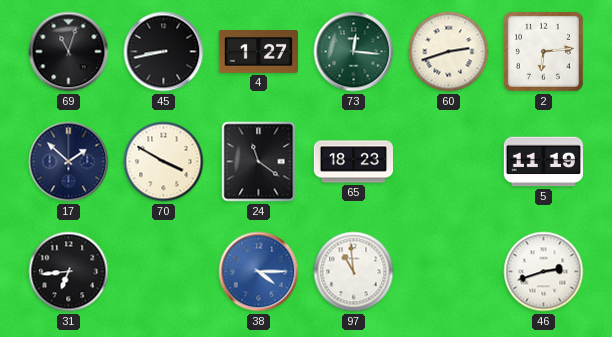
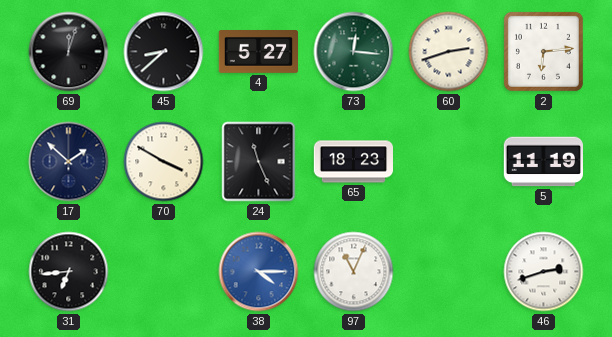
69: 11:03 -> 12:03
45: 8:43 -> 8:38
4: 1:27 -> 5:27
24: 11:21 -> 11:26
97: 10:59 -> 11:04
